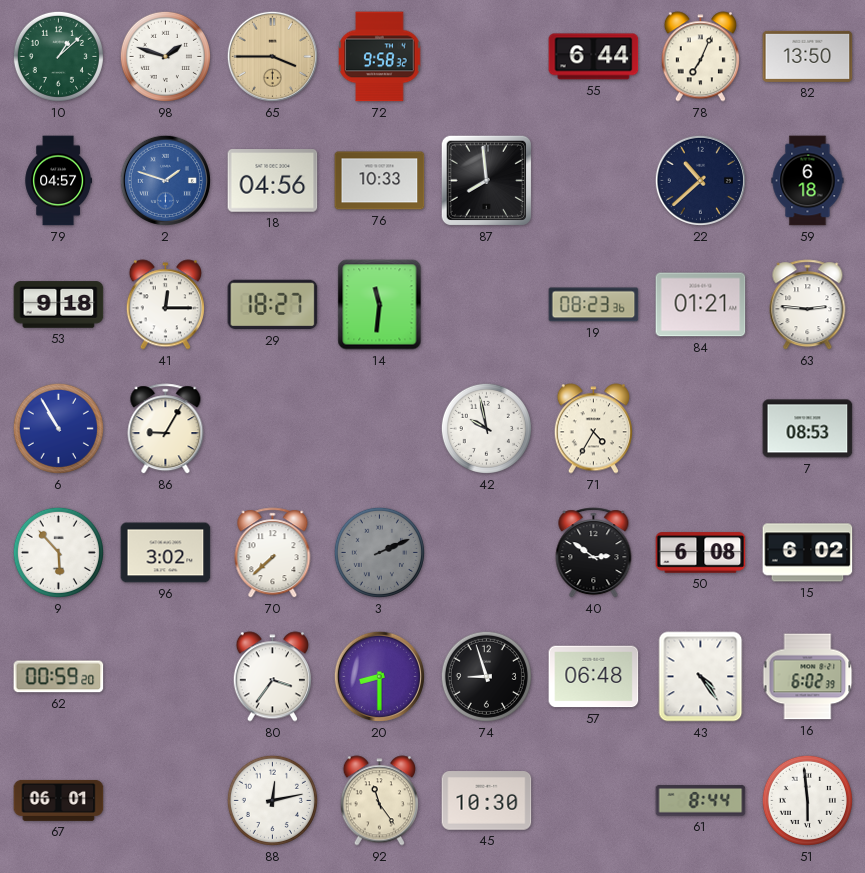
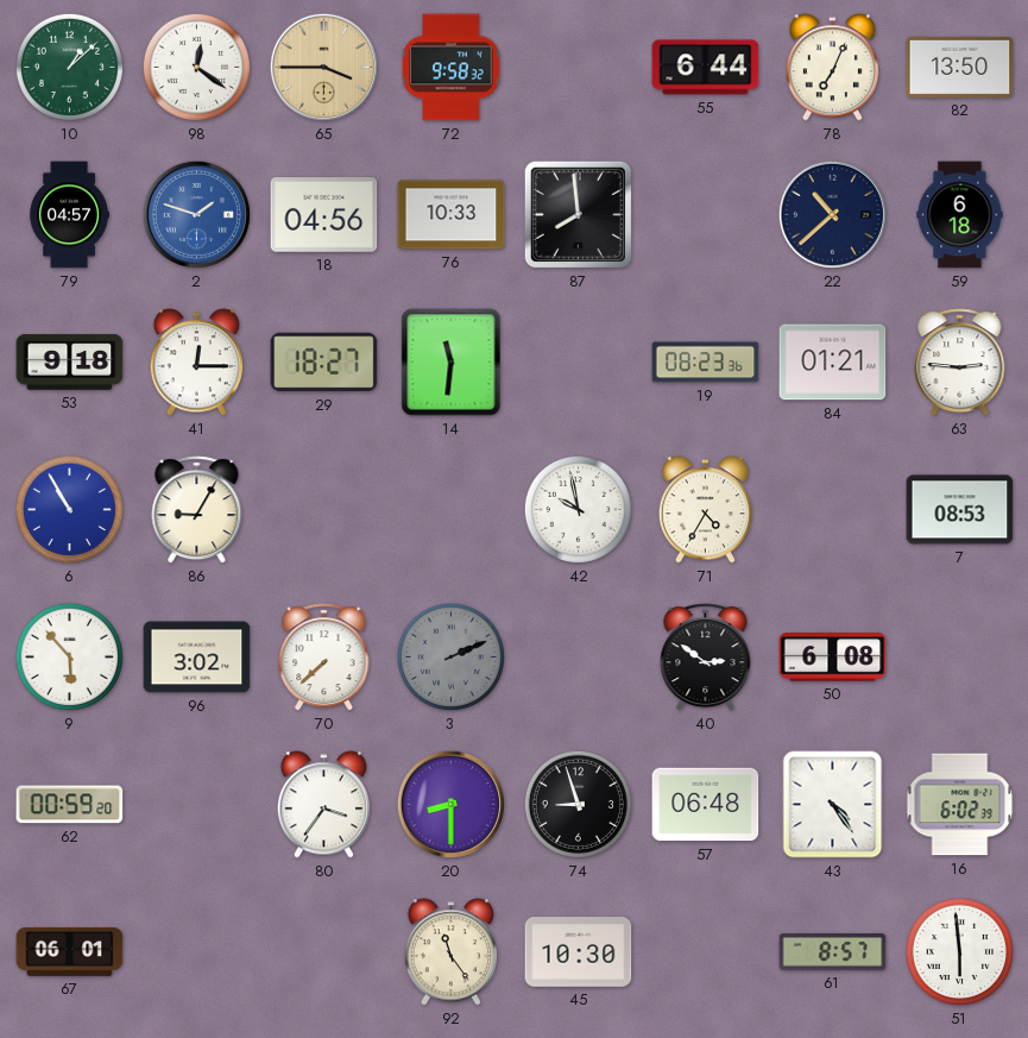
98: 1:48 -> 12:21
15: 6:02 -> none
88: 12:13 -> none
61: 8:44 -> 8:57
